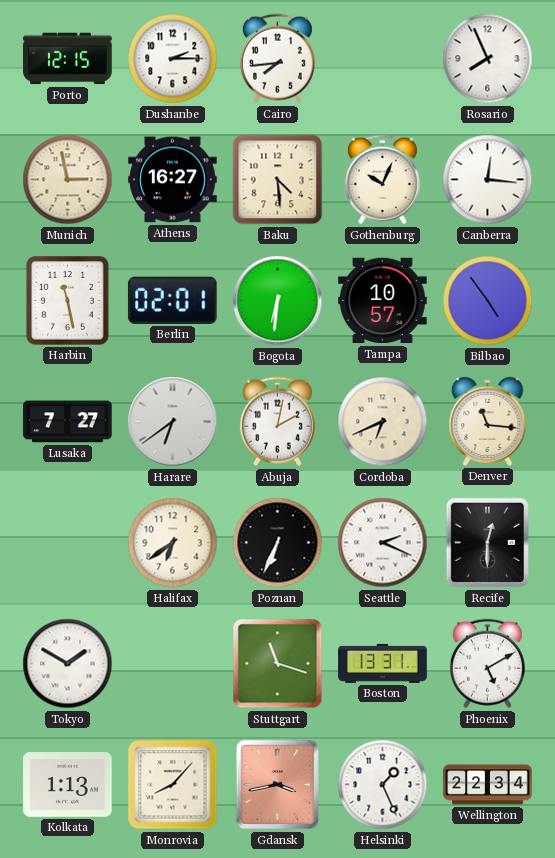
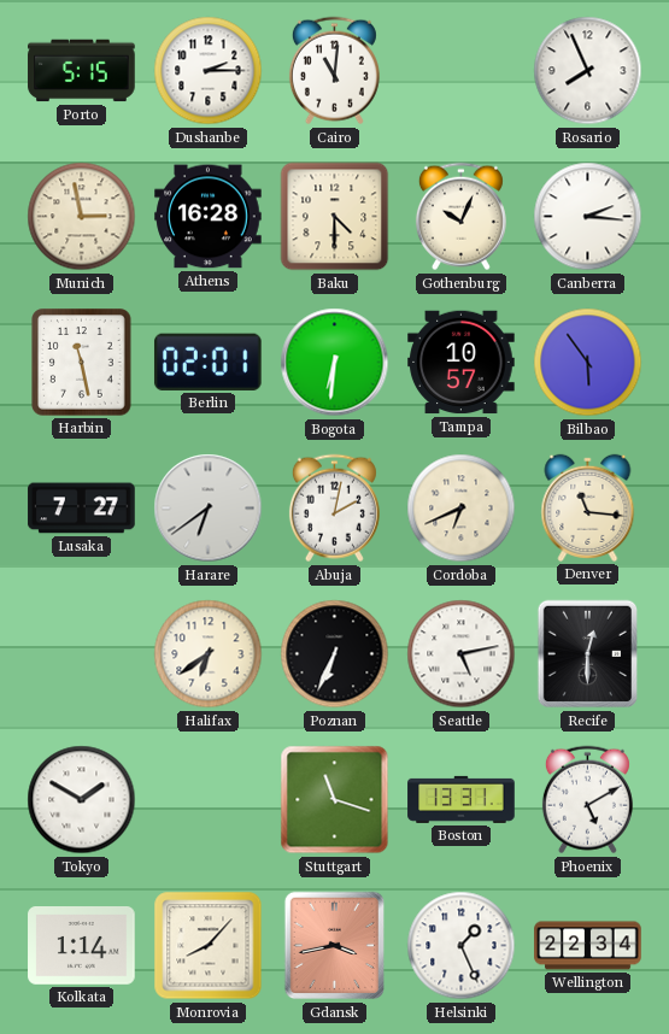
Porto: 12:15 -> 5:15
Cairo: 7:44 -> 11:01
Athens: 16:27 -> 16:28
Baku: 4:29 -> 4:30
Canberra: 12:16 -> 2:16
Bilbao: 4:54 -> 5:54
Seattle: 2:19 -> 5:13
Kolkata: 1:13 -> 1:14
